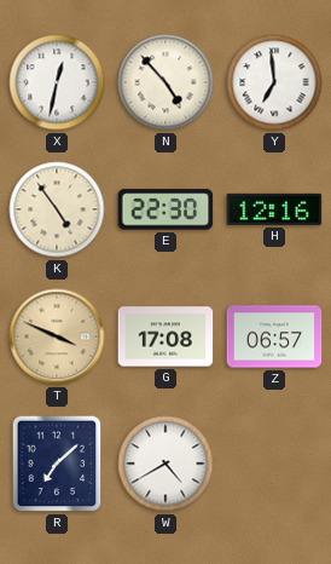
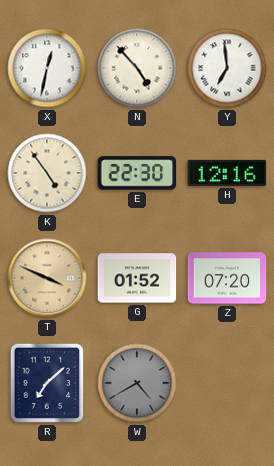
G: 17:08 -> 01:52
Z: 06:57 -> 07:20
W dial: white -> grey
